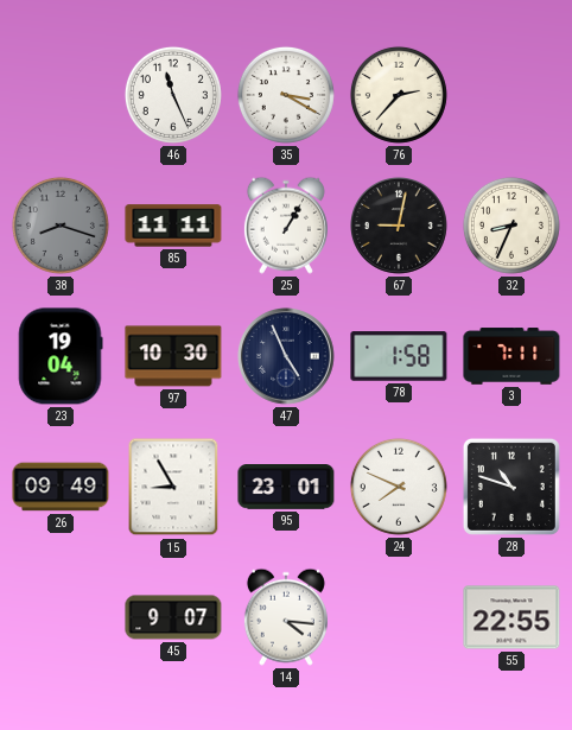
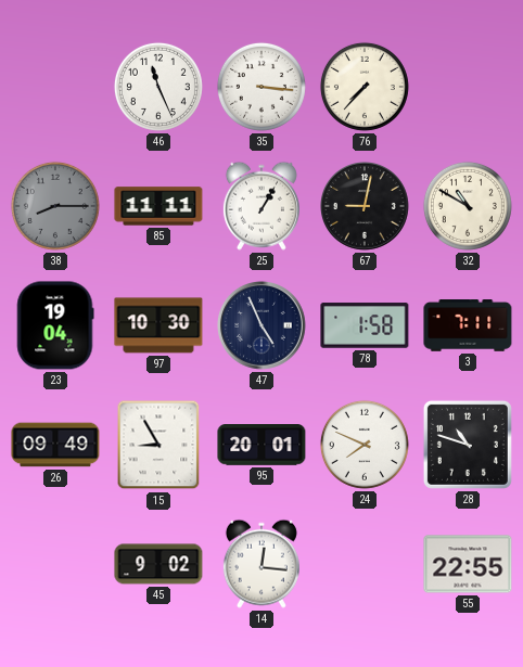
35: 3:20 -> 3:16
76: 2:37 -> 7:37
38: 8:18 -> 8:15
32: 8:34 -> 10:50
95: 23:01 -> 20:01
45: 9:07 -> 9:02
14: 4:16 -> 12:16
